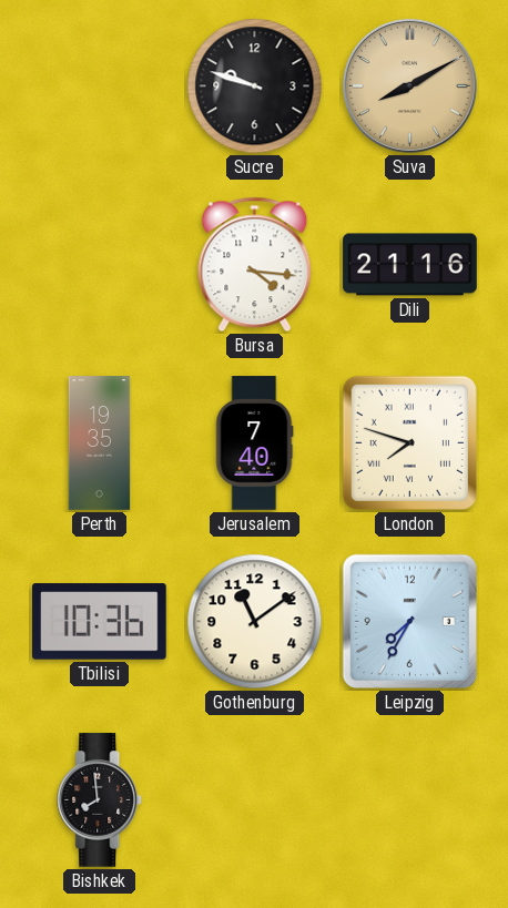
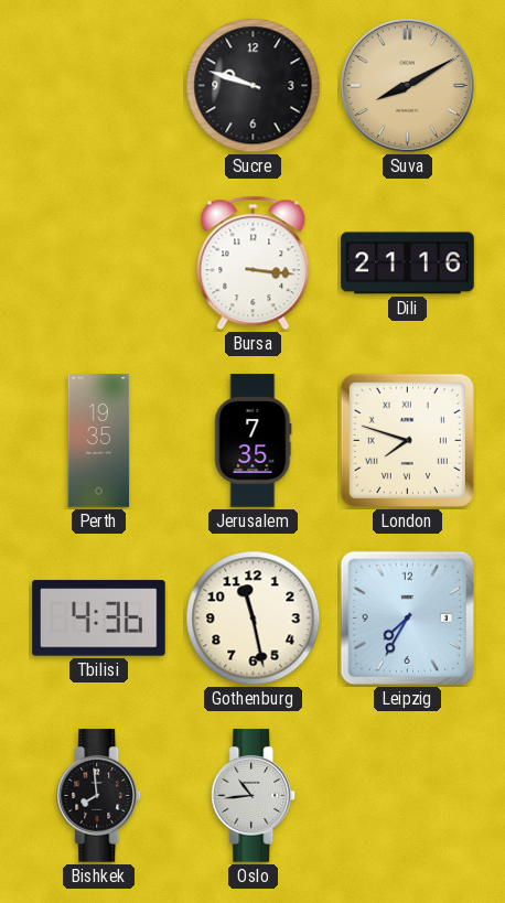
Bursa: 4:16 -> 3:16
Jerusalem: 7:40 -> 7:35
Tbilisi: 10:36 -> 4:36
Gothenburg: 11:09 -> 11:28
Oslo: none -> 10:44
